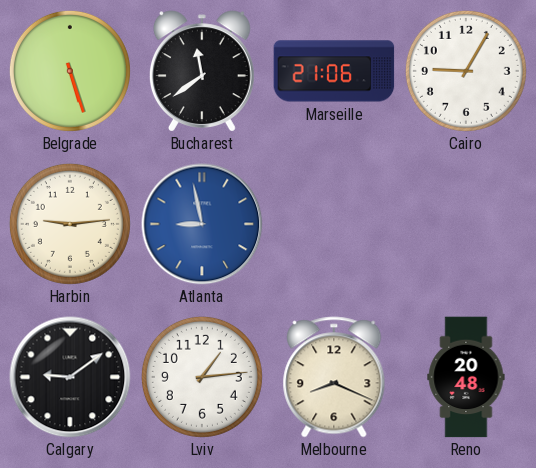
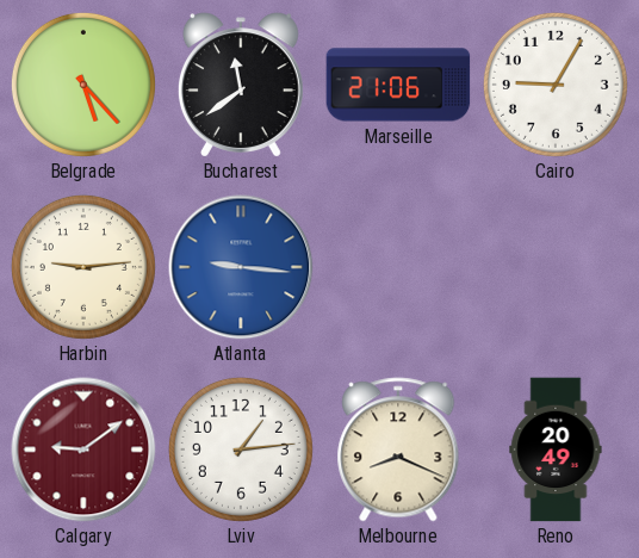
Belgrade: 5:27 -> 5:23
Atlanta: 8:58 -> 9:16
Calgary dial: black -> burgundy
Reno: 20:48 -> 20:49
